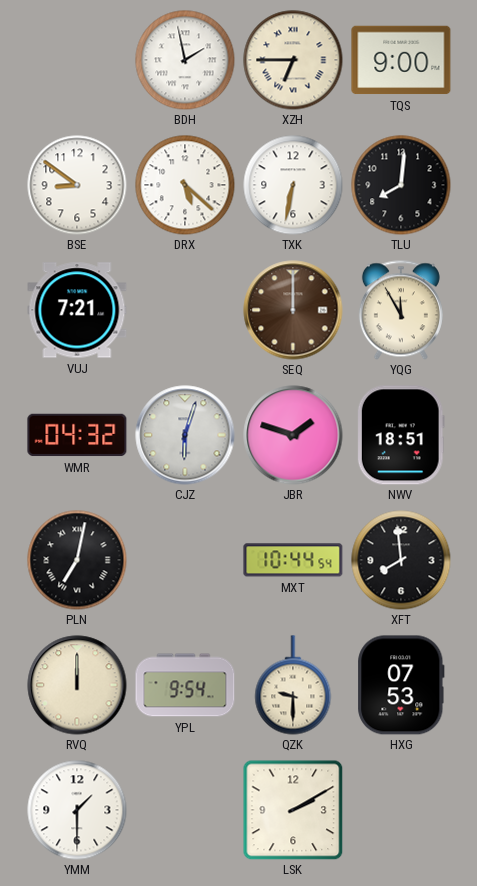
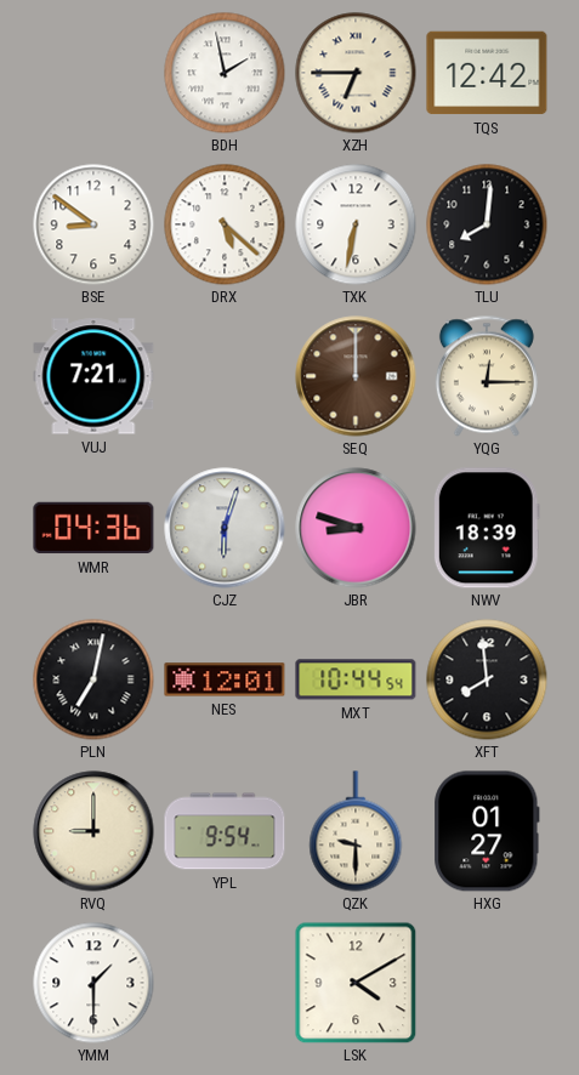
TQS: 9:00 -> 12:42
YQG: 11:55 -> 12:15
WMR: 04:32 -> 04:36
JBR: 1:48 -> 8:48
NWV: 18:51 -> 18:39
NES: none -> 12:01
RVQ: 12:00 -> 9:00
HXG: 07:53 -> 01:27
LSK: 2:10 -> 4:10
